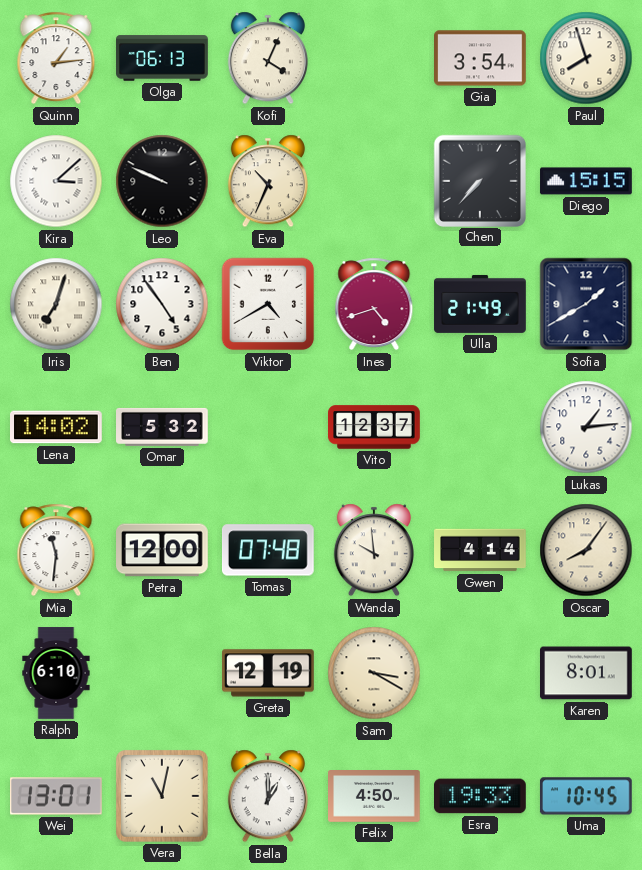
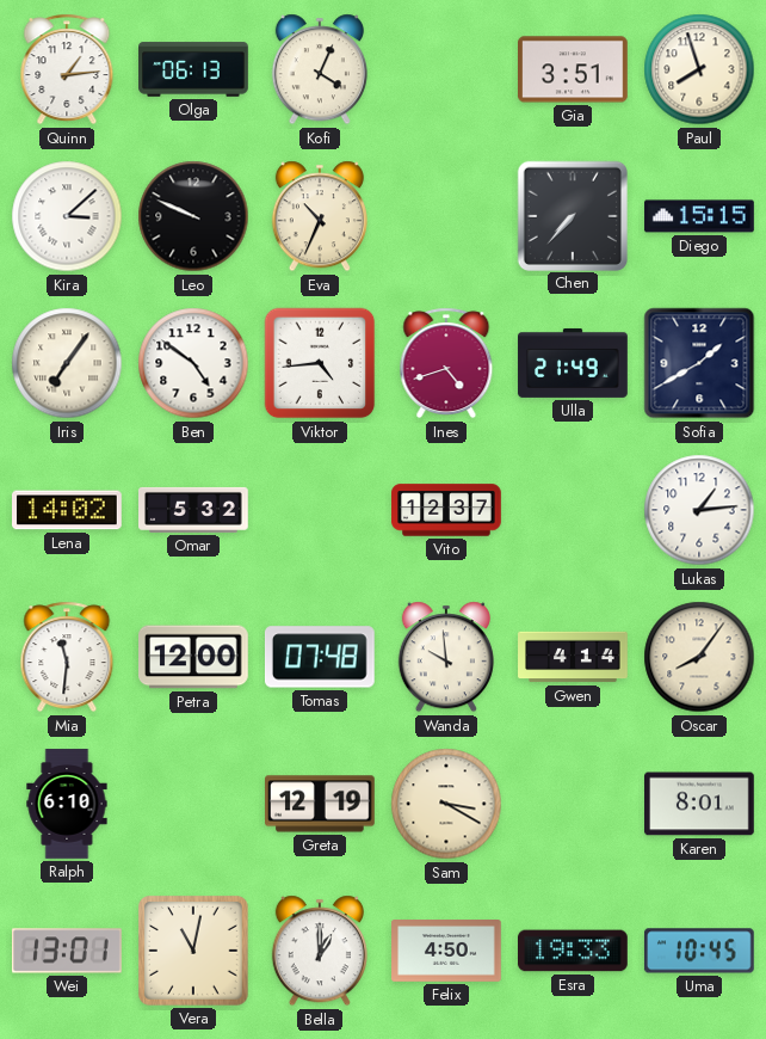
Gia: 3:54 -> 3:51
Iris: 7:03 -> 7:06
Ben: 4:54 -> 4:51
Viktor: 4:40 -> 4:44
